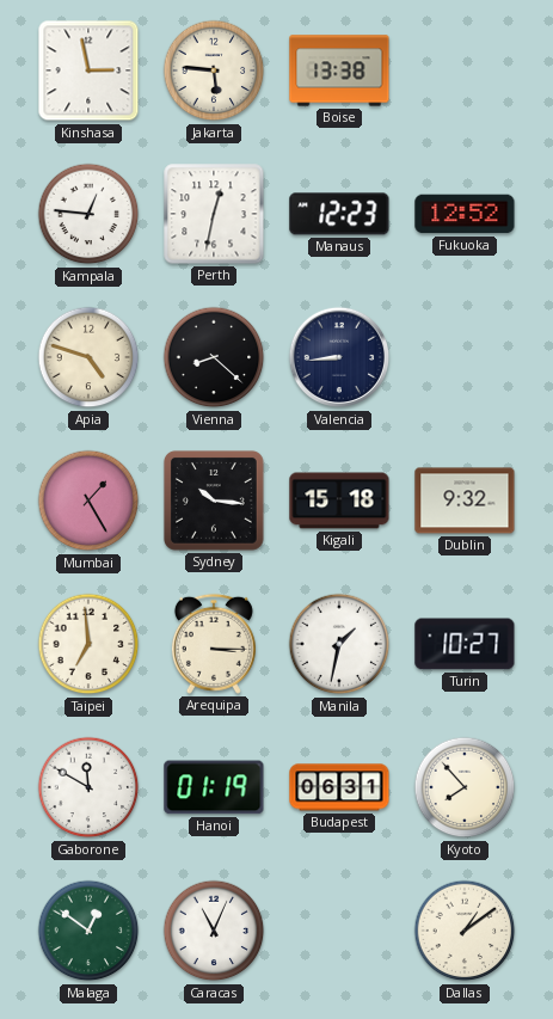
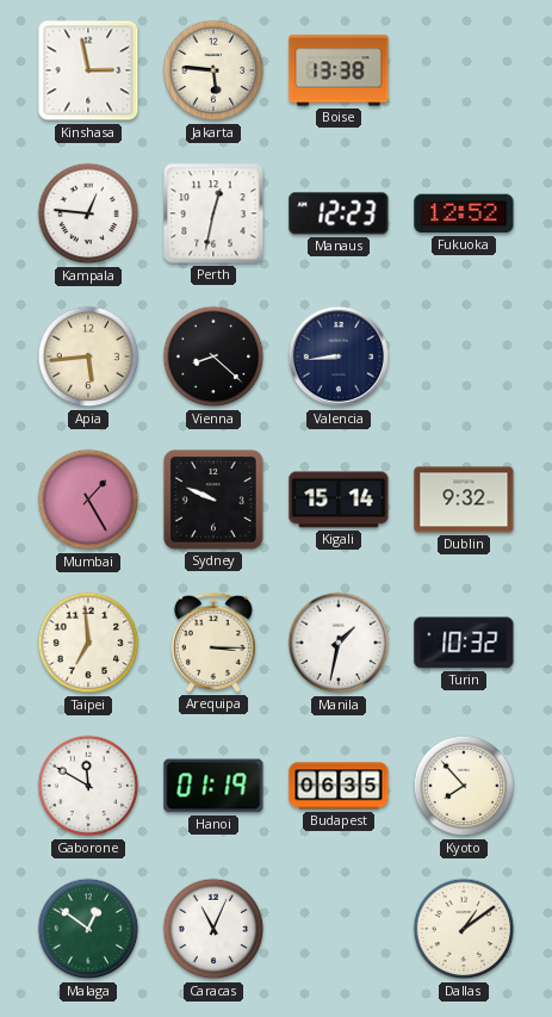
Apia: 4:48 -> 5:44
Sydney: 10:16 -> 9:49
Kigali: 15:18 -> 15:14
Turin: 10:27 -> 10:32
Budapest: 06:31 -> 06:35
